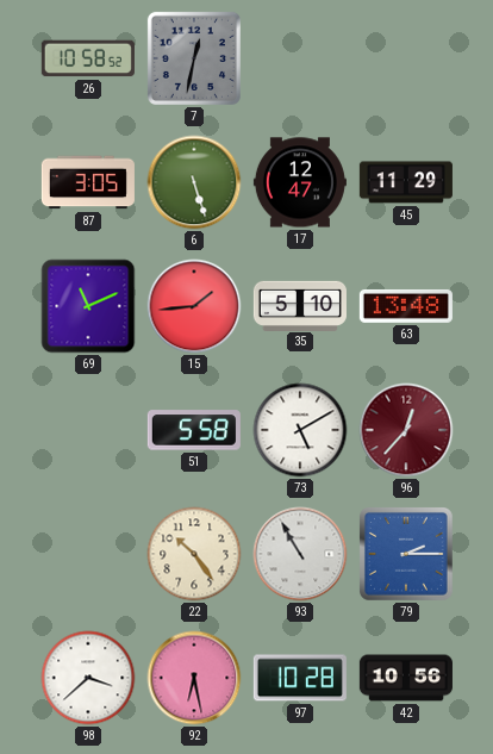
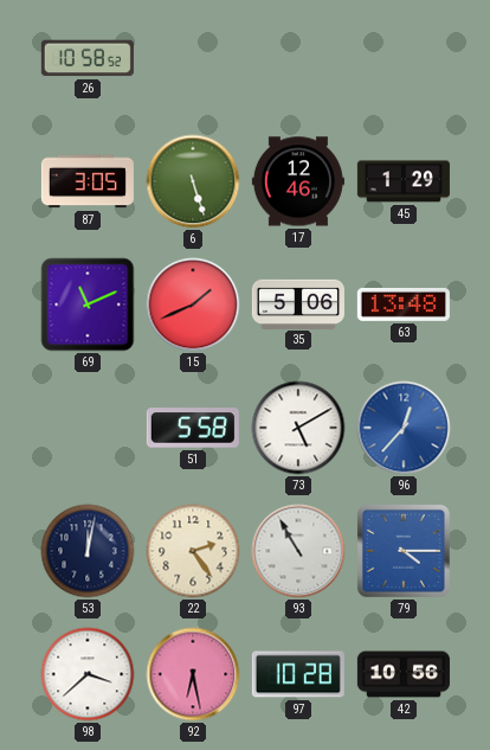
7: 12:32 -> none
17: 12:47 -> 12:46
45: 11:29 -> 1:29
15: 1:44 -> 1:41
35: 5:10 -> 5:06
96 dial: burgundy -> blue
53: none -> 12:02
22: 10:24 -> 2:24
79: 2:15 -> 4:15
